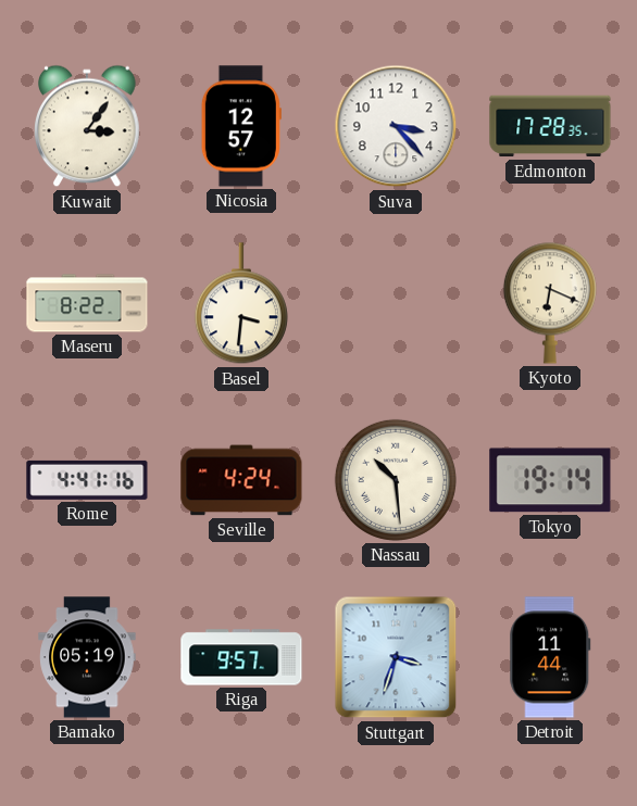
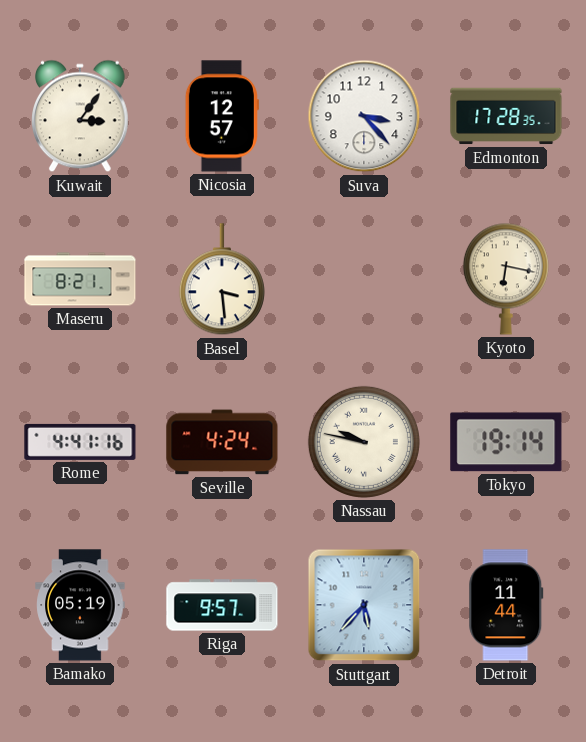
Maseru: 8:22 -> 8:21
Basel: 3:31 -> 3:29
Kyoto: 6:19 -> 6:17
Nassau: 10:29 -> 9:47
Stuttgart: 3:33 -> 5:37
